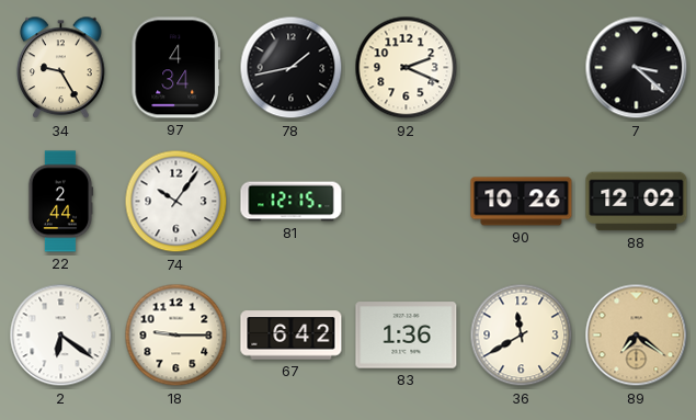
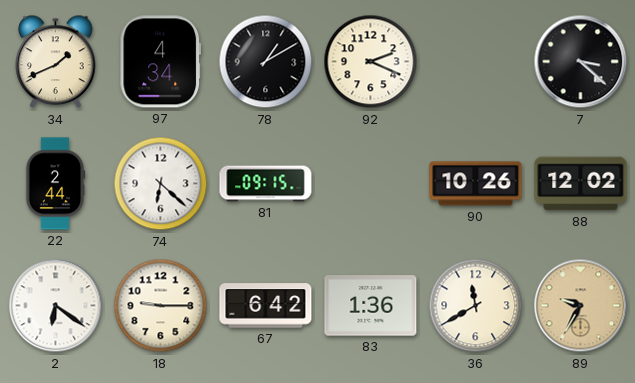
34: 9:25 -> 1:41
78: 1:43 -> 1:10
74: 10:06 -> 6:22
81: 12:15 -> 09:15
89: 7:21 -> 9:35
